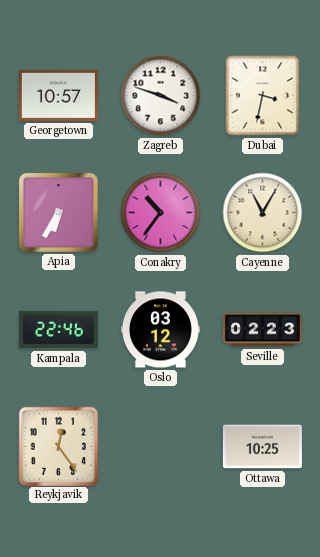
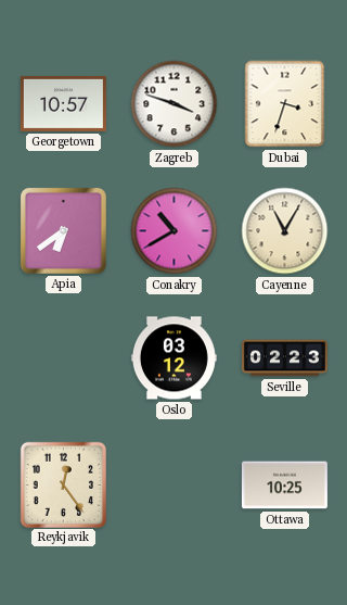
Dubai: 3:32 -> 3:33
Apia: 6:35 -> 6:39
Conakry: 10:36 -> 10:40
Kampala: 22:46 -> none
